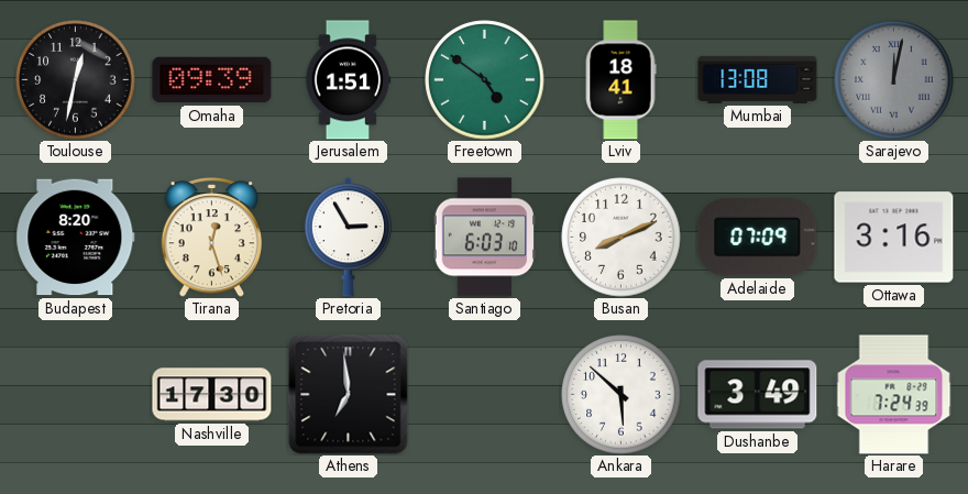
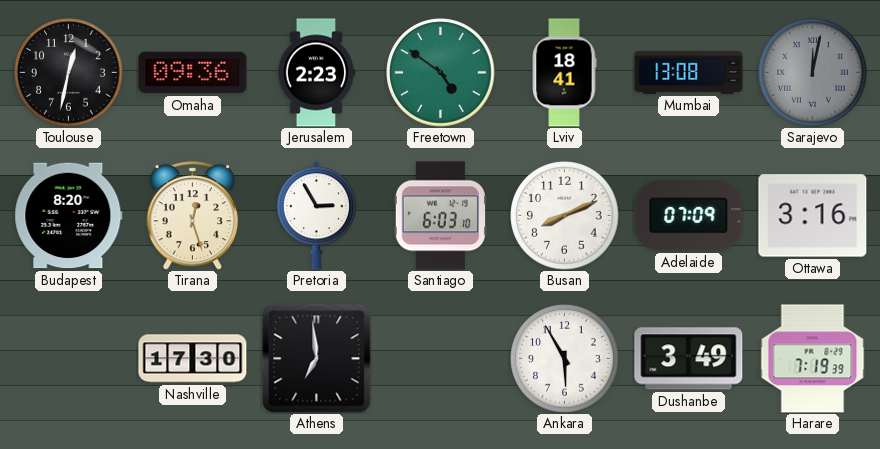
Omaha: 09:39 -> 09:36
Jerusalem: 1:51 -> 2:23
Ankara: 5:52 -> 5:55
Harare: 7:24 -> 7:19
